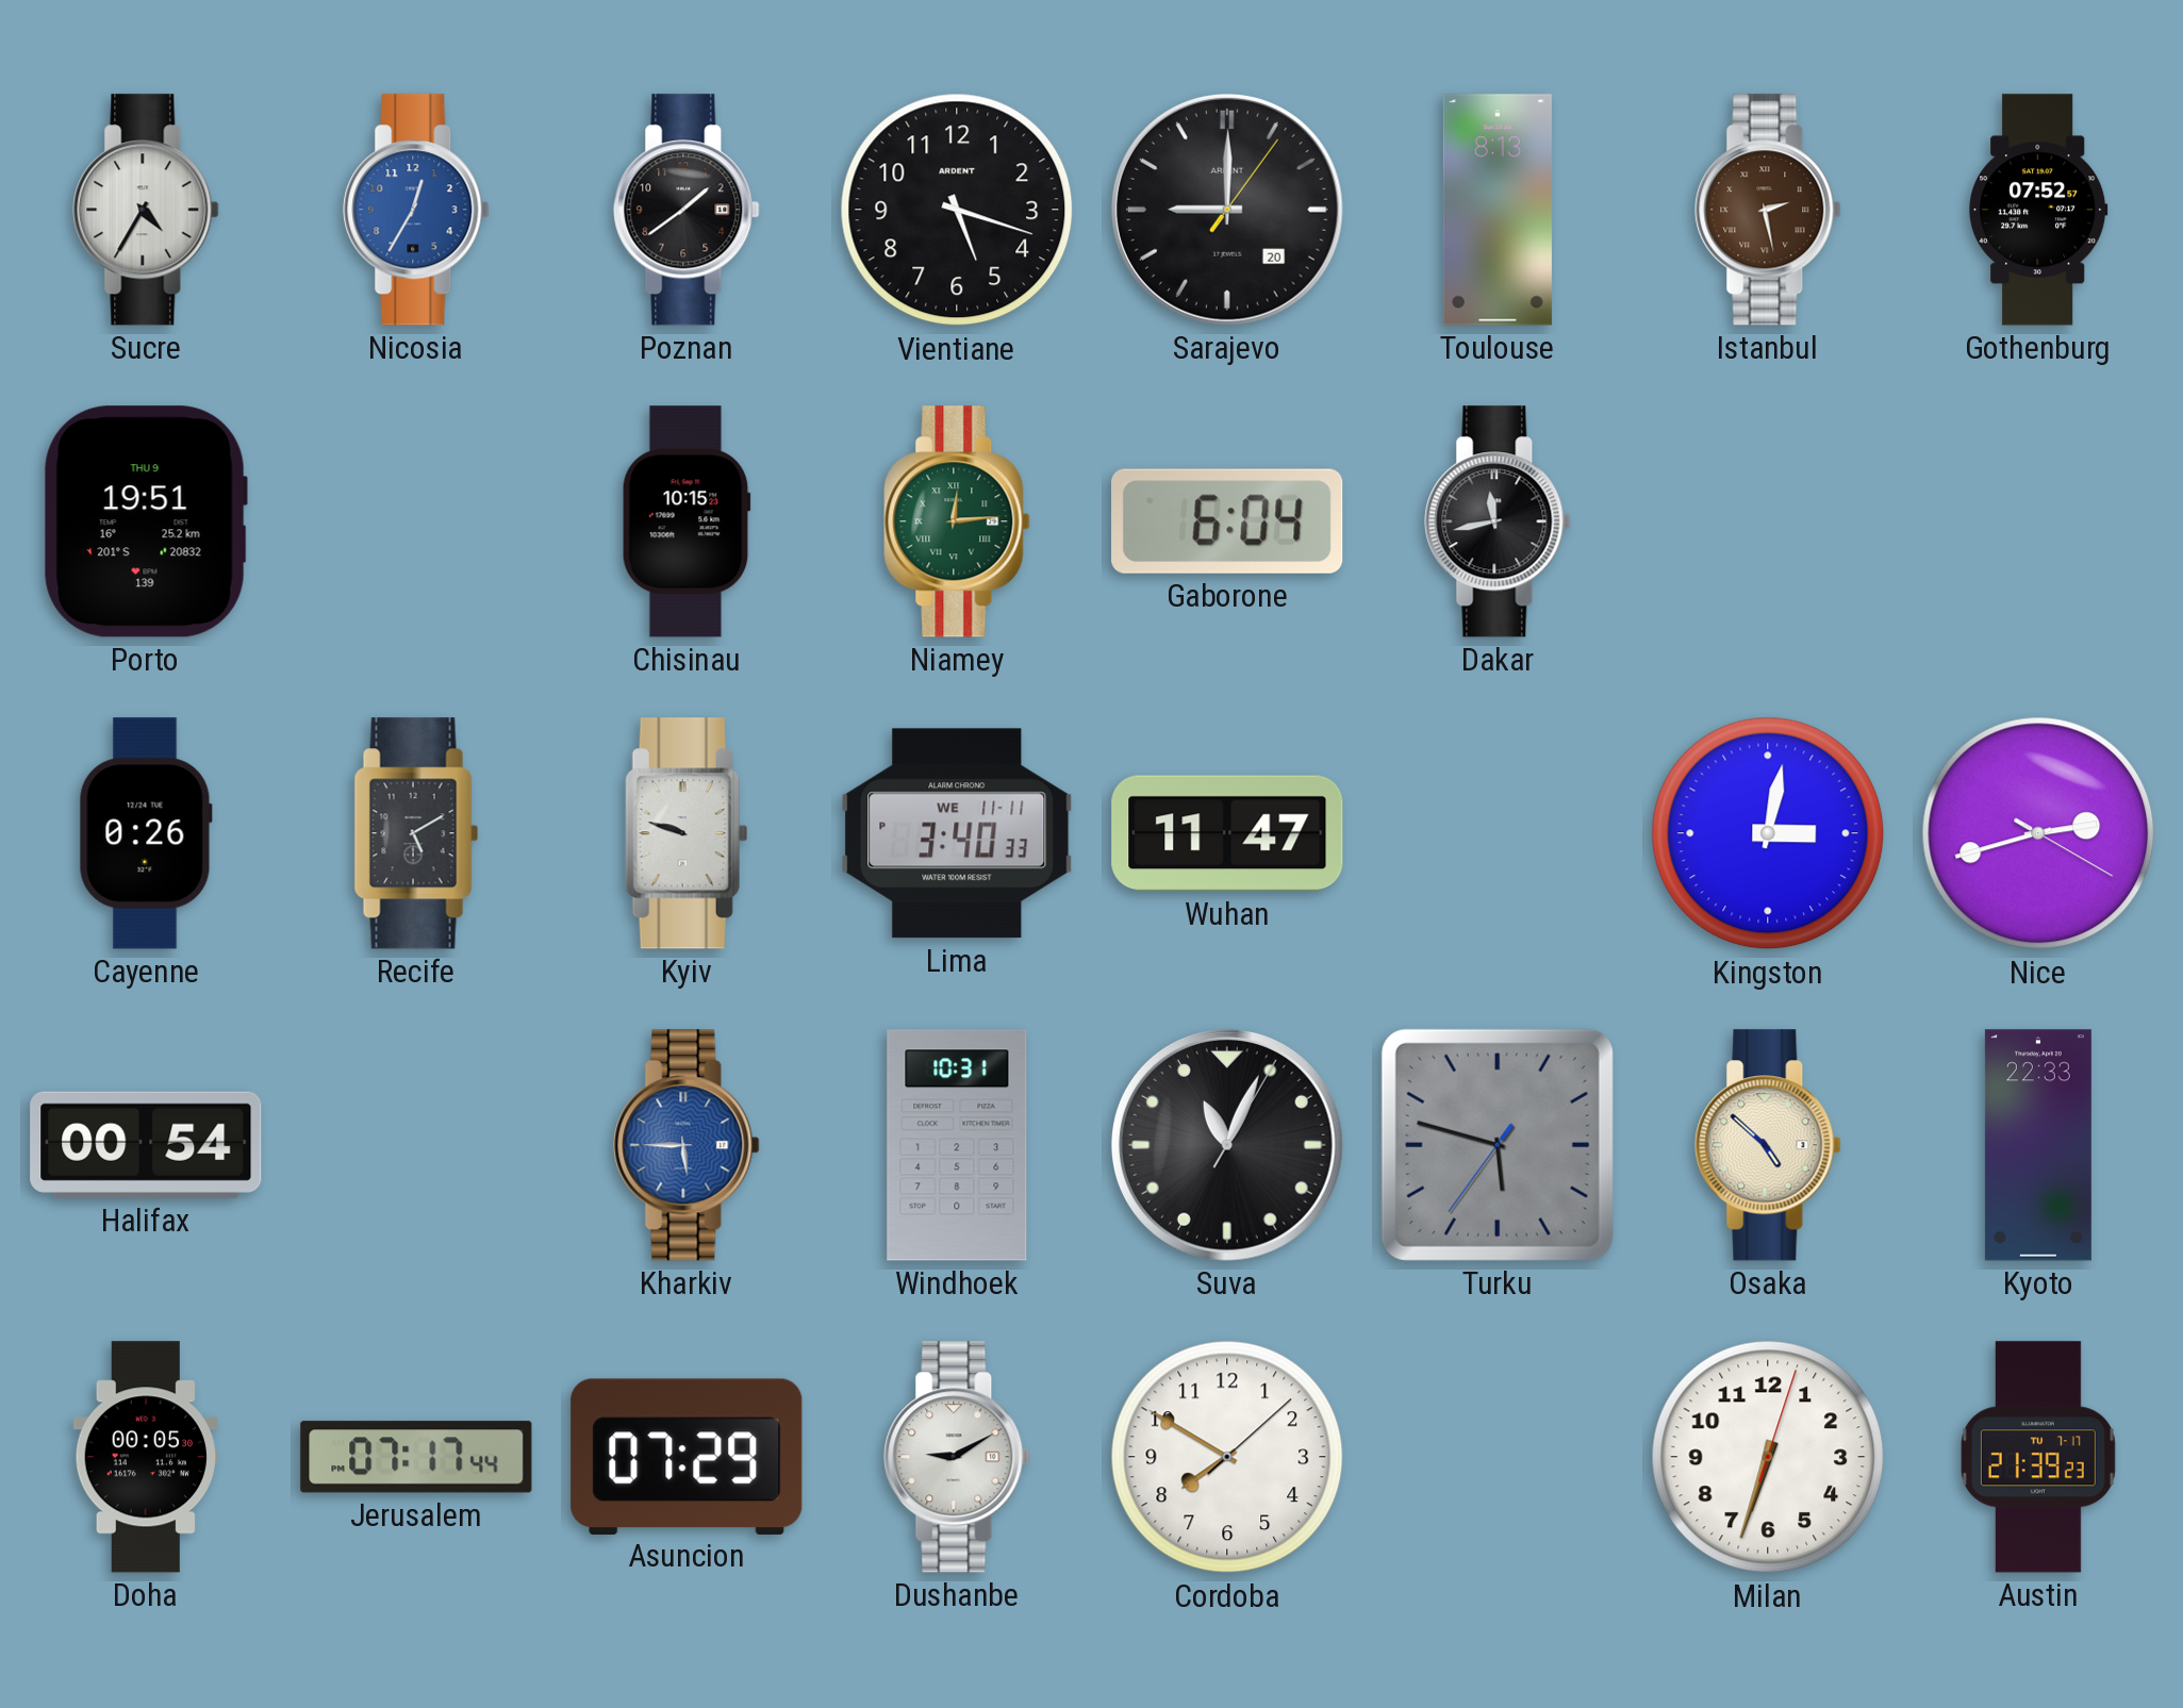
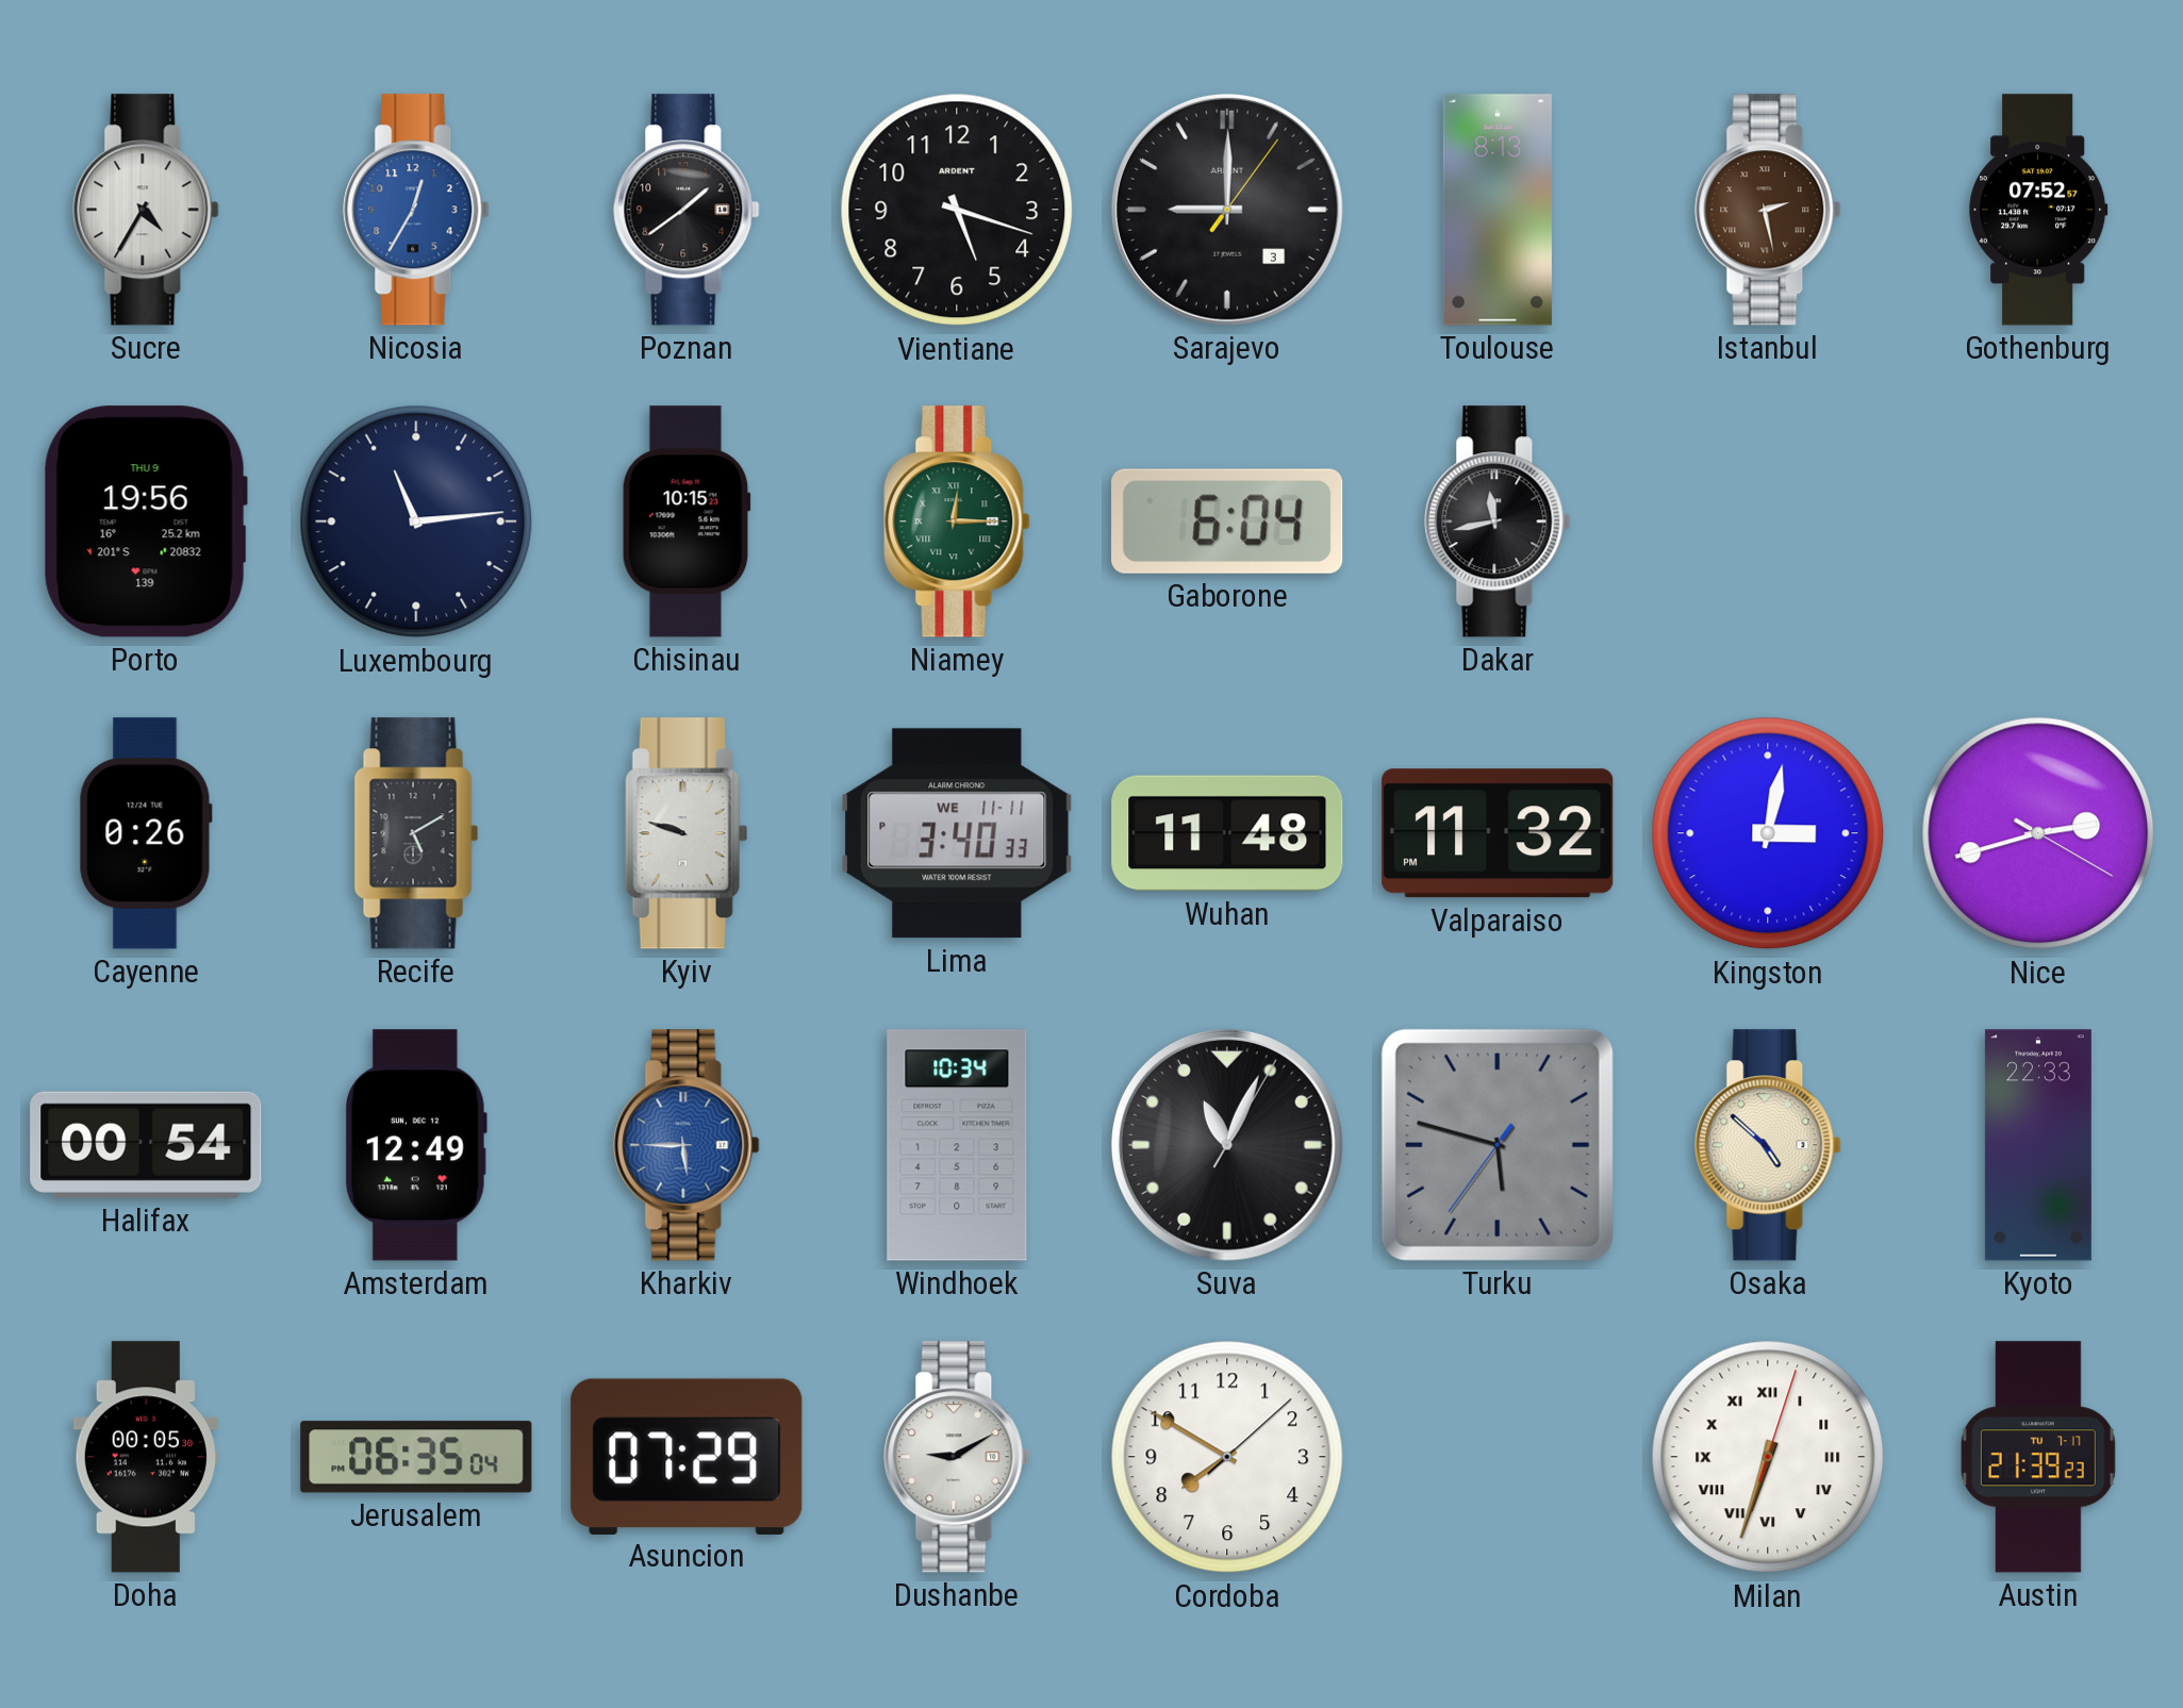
Sarajevo date: 20 -> 3
Porto: 19:51 -> 19:56
Luxembourg: none -> 11:14
Niamey: 12:14 -> 12:15
Wuhan: 11:47 -> 11:48
Valparaiso: none -> 11:32
Amsterdam: none -> 12:49
Windhoek: 10:31 -> 10:34
Jerusalem: 07:17 -> 06:35
Milan numerals: Arabic -> Roman
